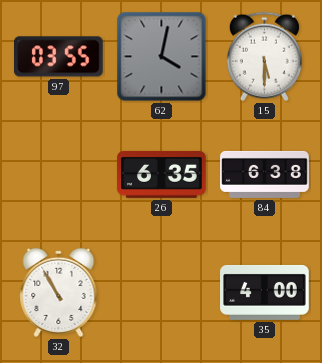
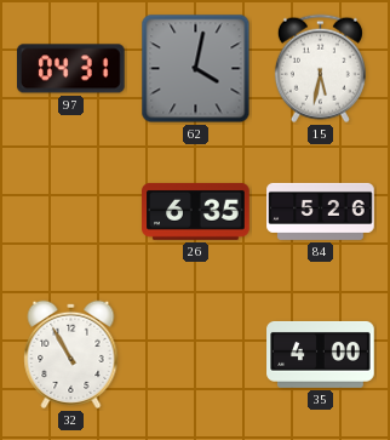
97: 03:55 -> 04:31
15: 5:30 -> 5:32
84: 6:38 -> 5:26
